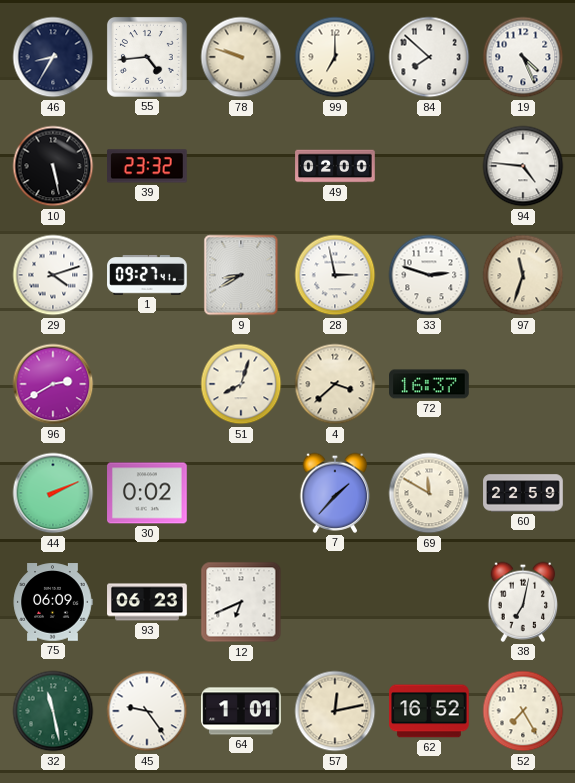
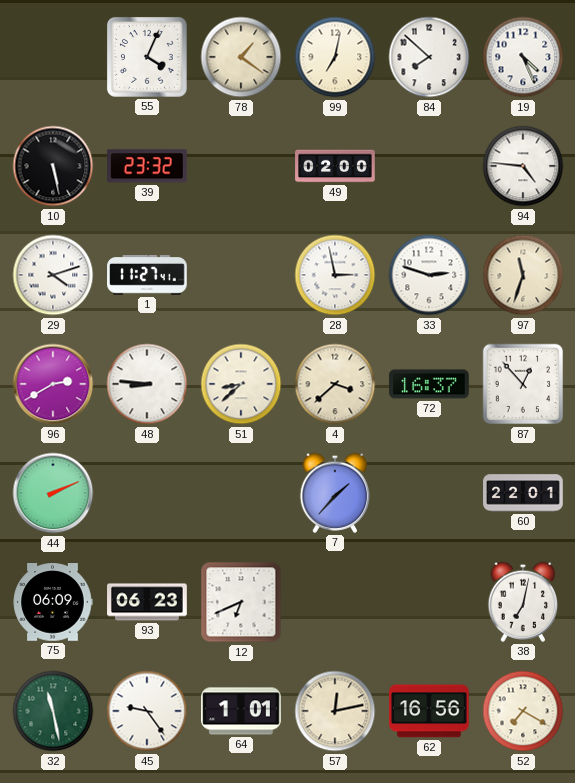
46: 8:35 -> none
55: 4:44 -> 4:04
78: 9:48 -> 1:21
99: 7:00 -> 7:02
1: 09:27 -> 11:27
9: 8:40 -> none
48: none -> 8:46
51: 8:03 -> 8:38
87: none -> 12:53
30: 0:02 -> none
69: 11:50 -> none
60: 22:59 -> 22:01
62: 16:52 -> 16:56
52: 7:25 -> 7:20
